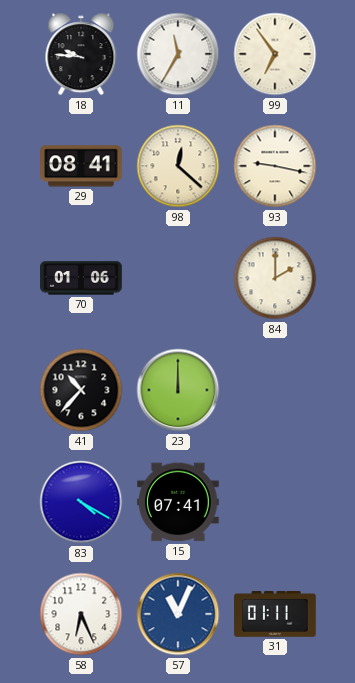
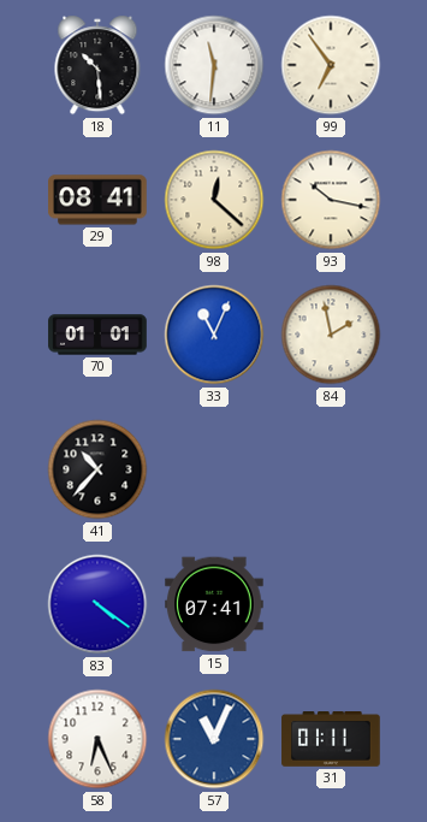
18: 9:46 -> 10:29
11: 11:35 -> 11:31
93: 9:17 -> 10:17
70: 01:06 -> 01:01
33: none -> 11:04
84: 2:00 -> 1:58
23: 12:00 -> none
83: 4:20 -> 4:21
